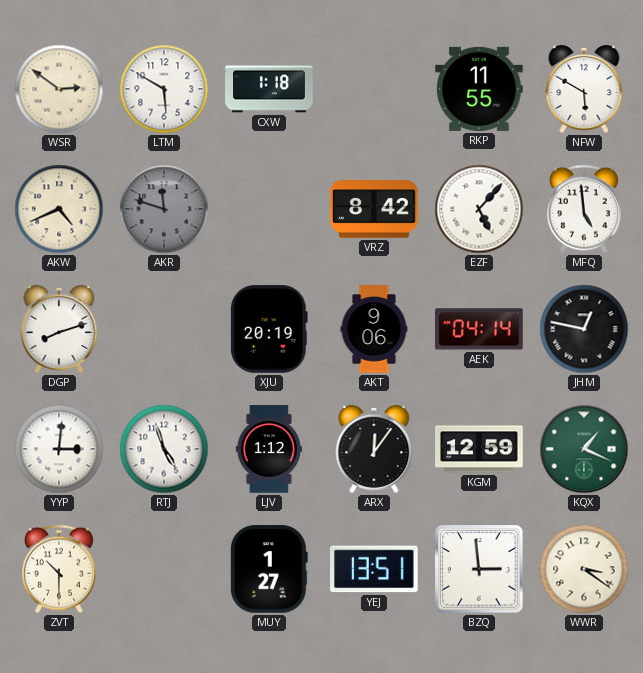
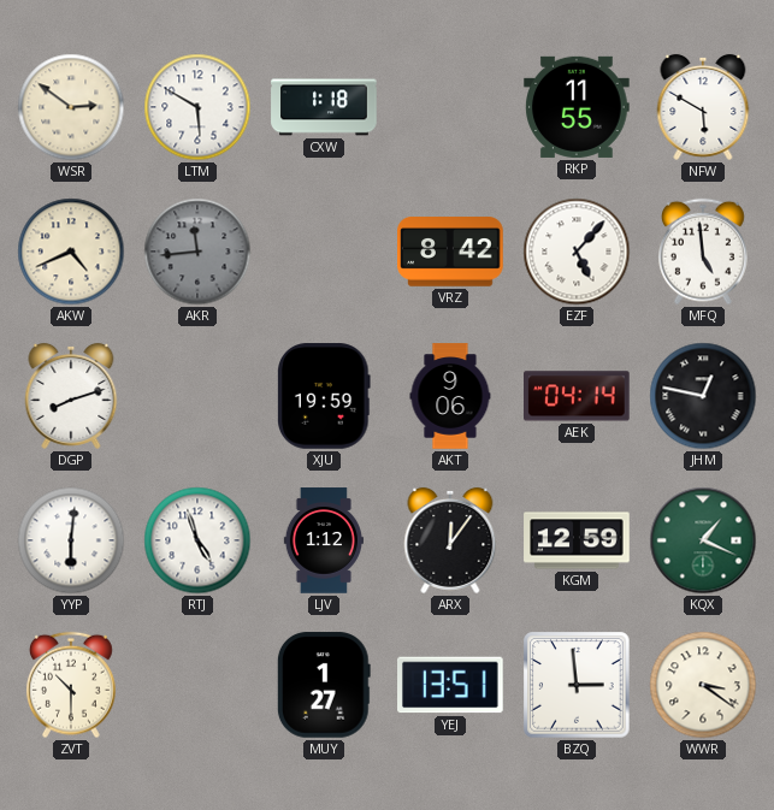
AKR: 11:48 -> 11:44
XJU: 20:19 -> 19:59
YYP: 3:01 -> 6:01
